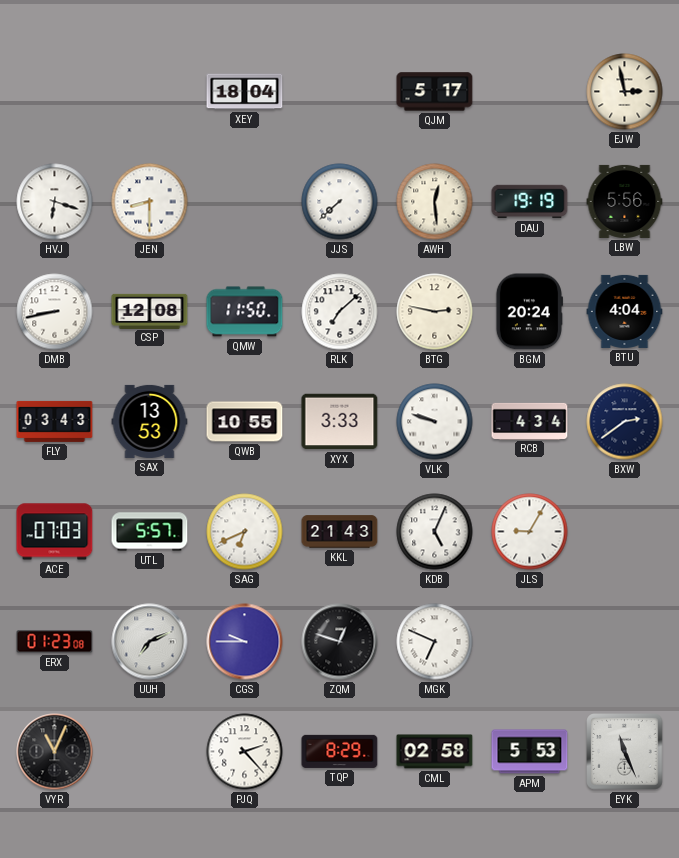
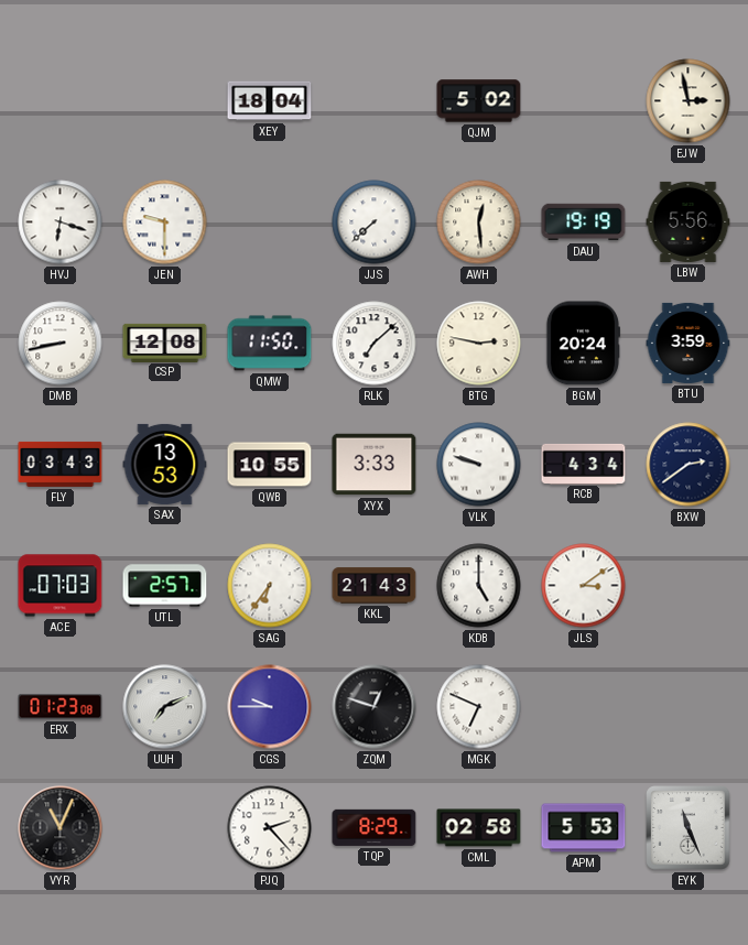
QJM: 5:17 -> 5:02
JEN: 8:30 -> 9:30
BTU: 4:04 -> 3:59
UTL: 5:57 -> 2:57
SAG: 6:41 -> 6:36
KDB: 5:04 -> 5:00
JLS: 9:05 -> 3:09
